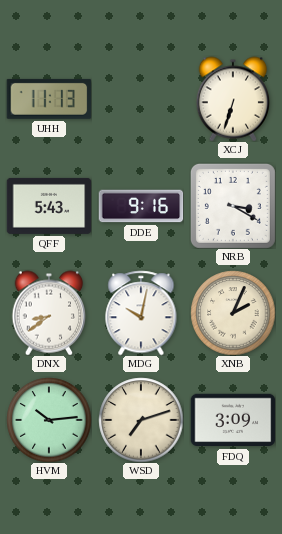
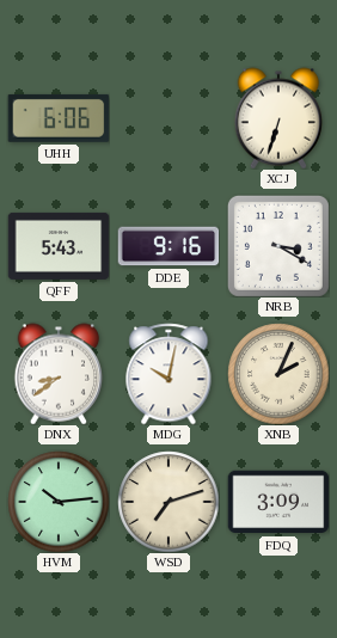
UHH: 11:13 -> 6:06
